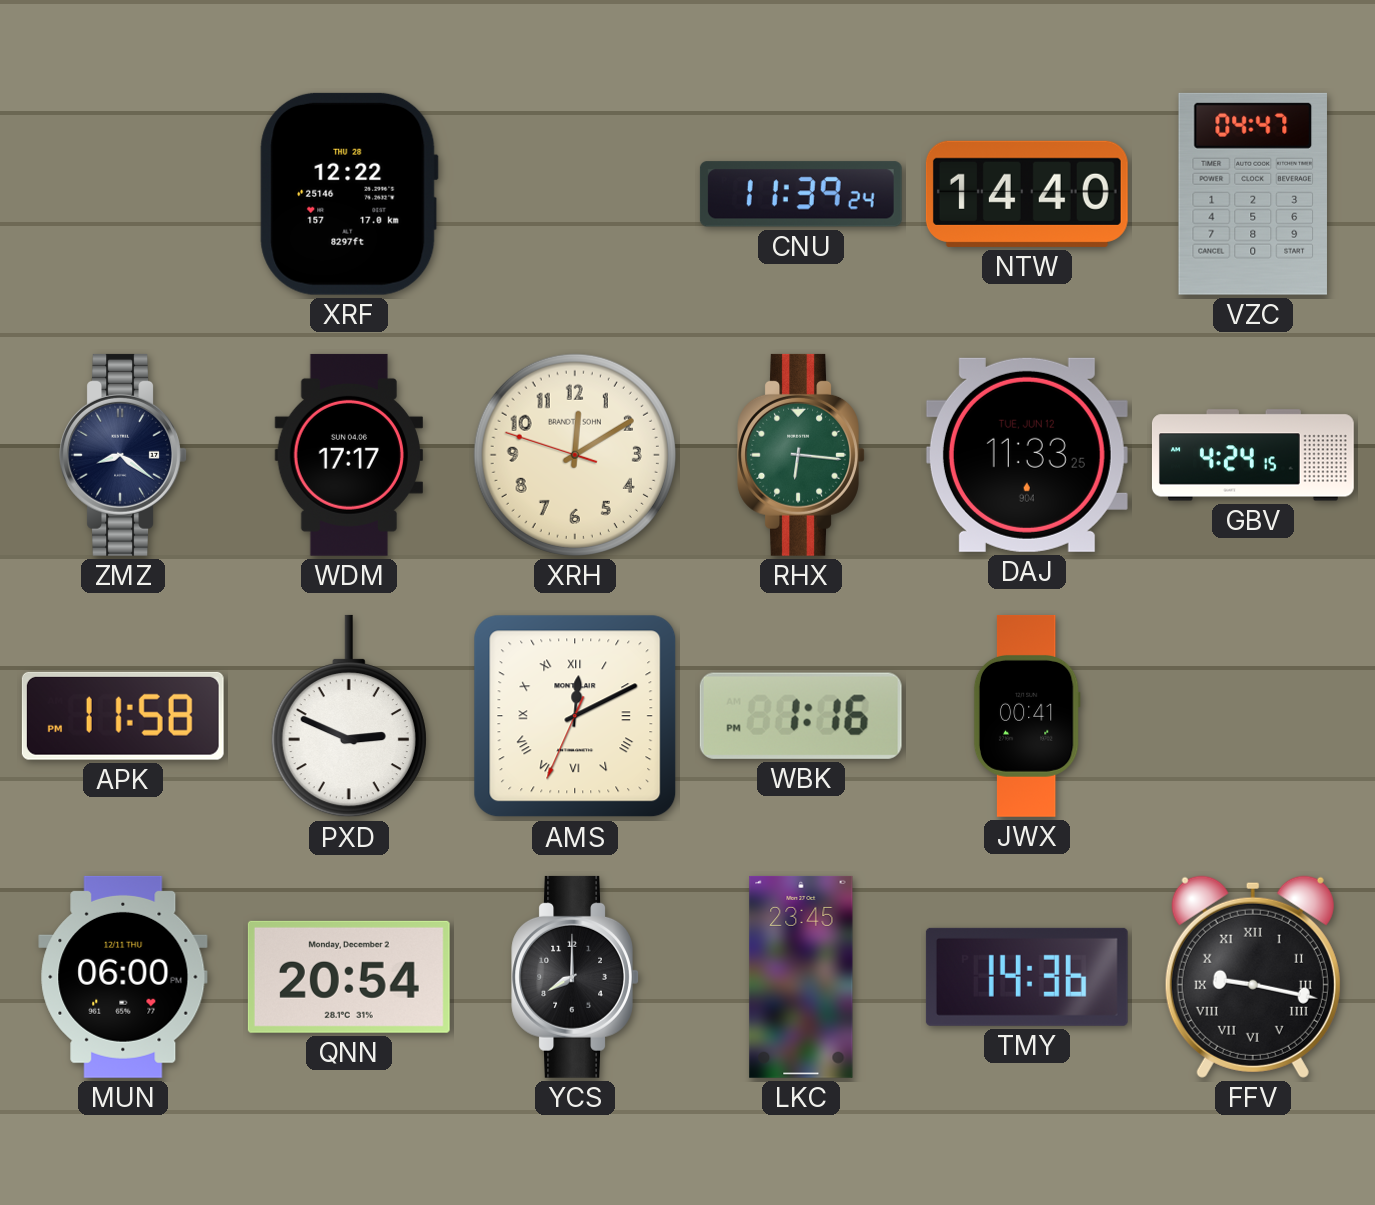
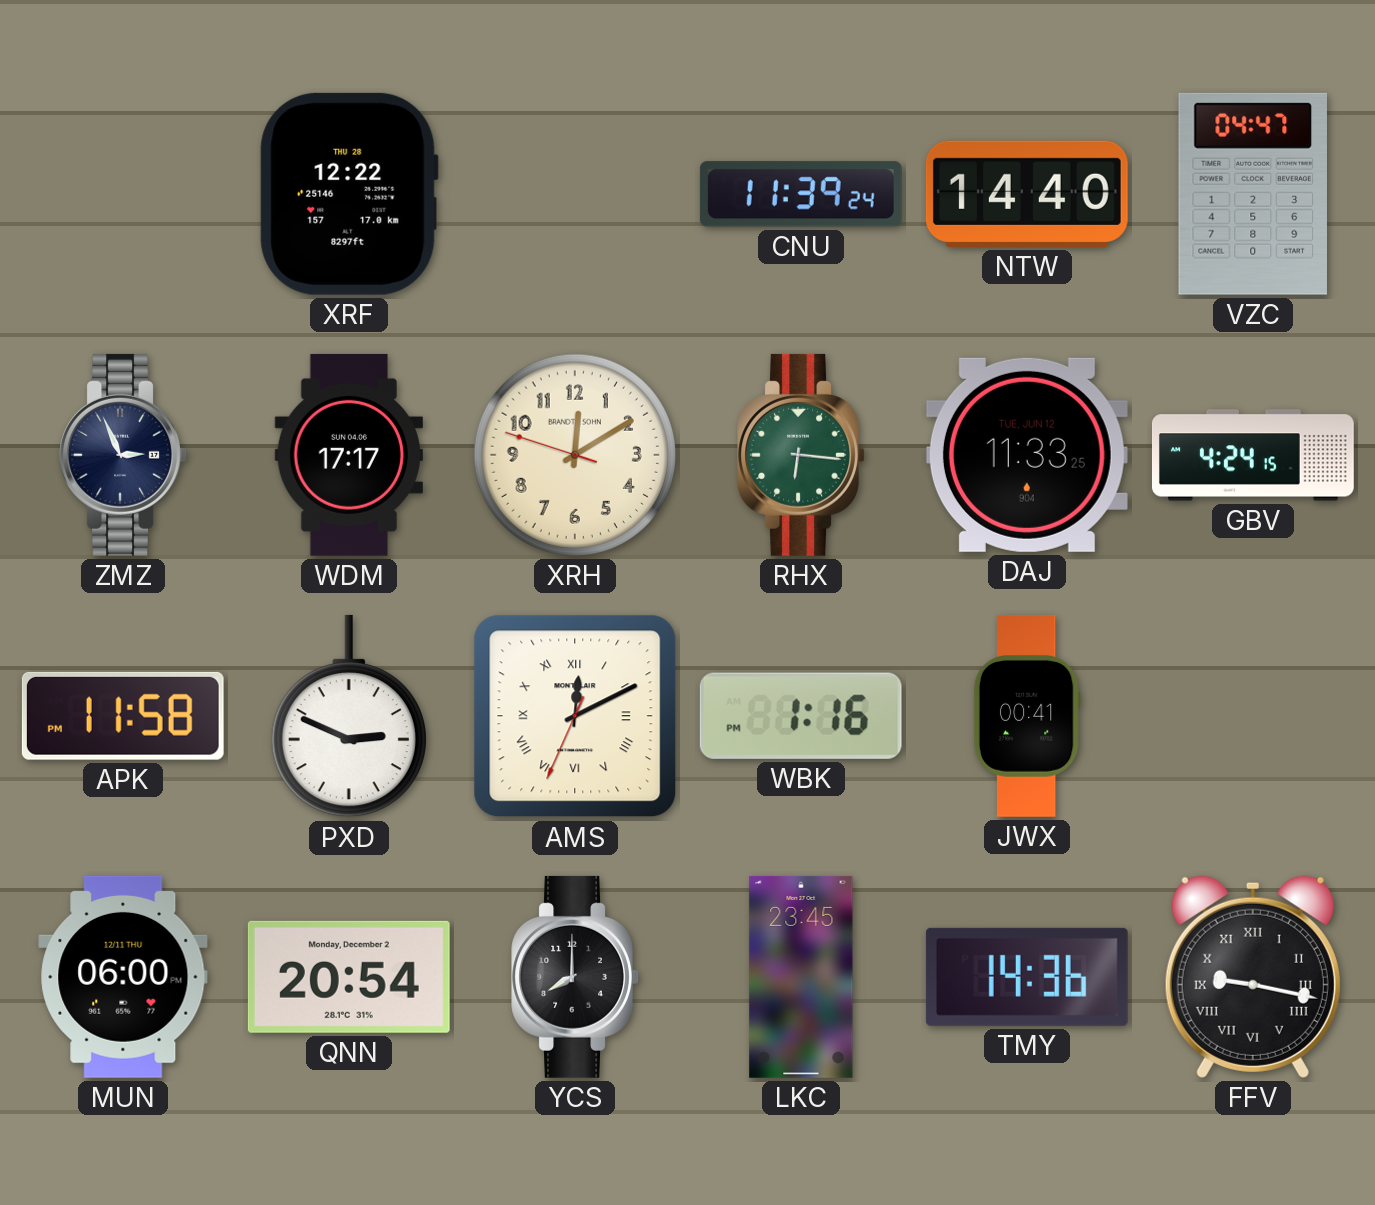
ZMZ: 8:21 -> 2:56
